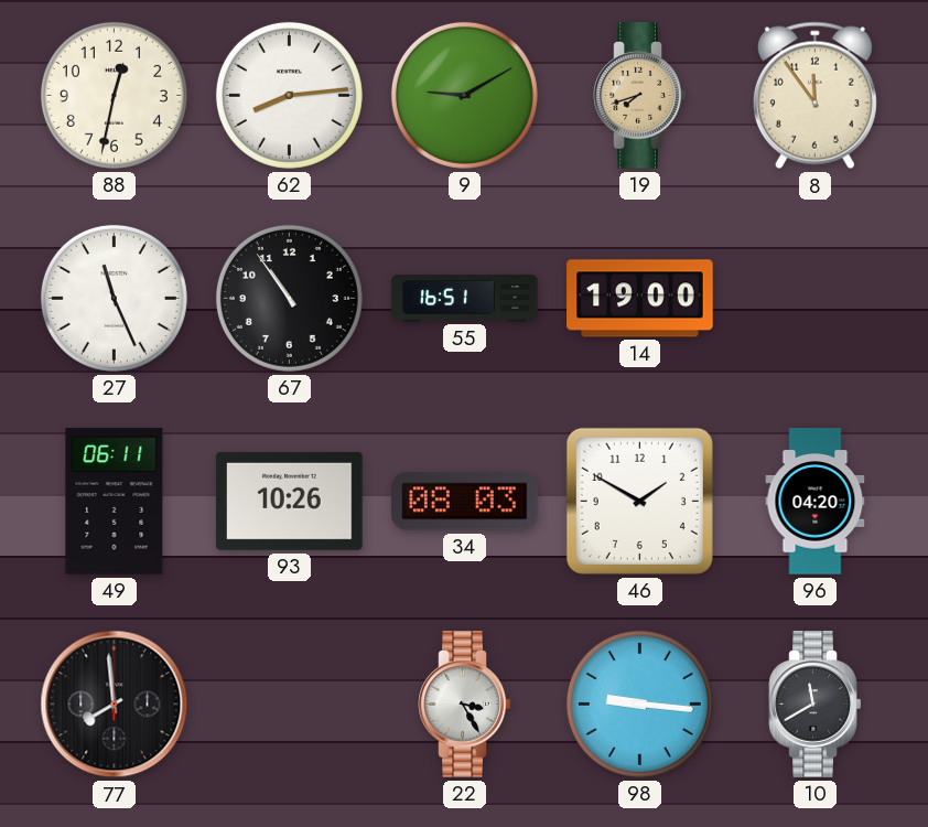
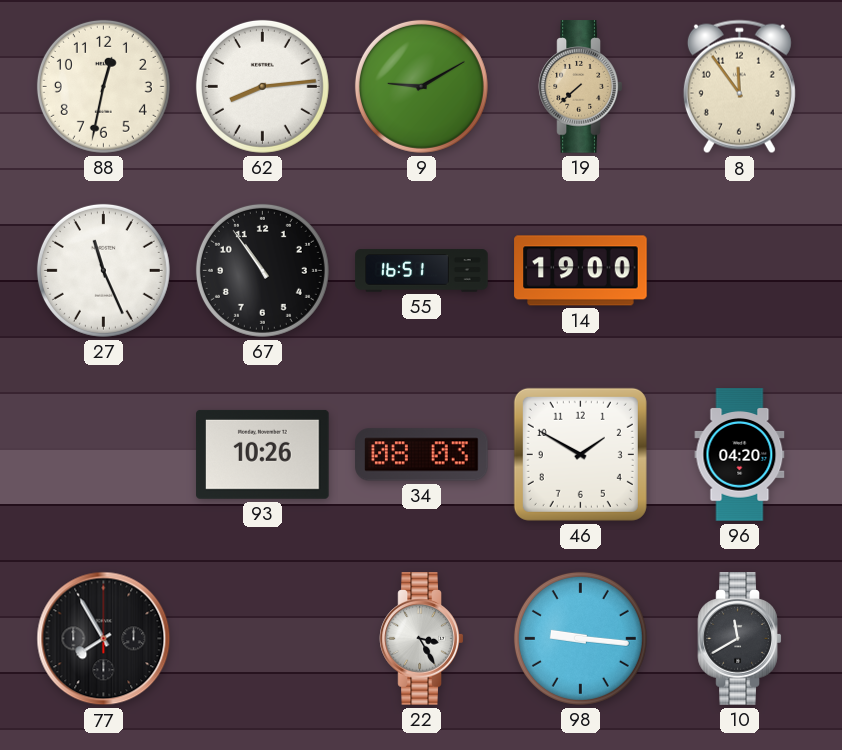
19: 7:42 -> 7:38
49: 06:11 -> none
77: 7:59 -> 7:55
